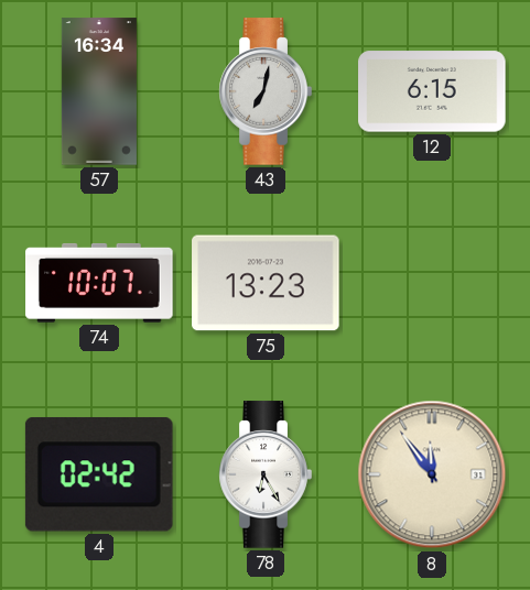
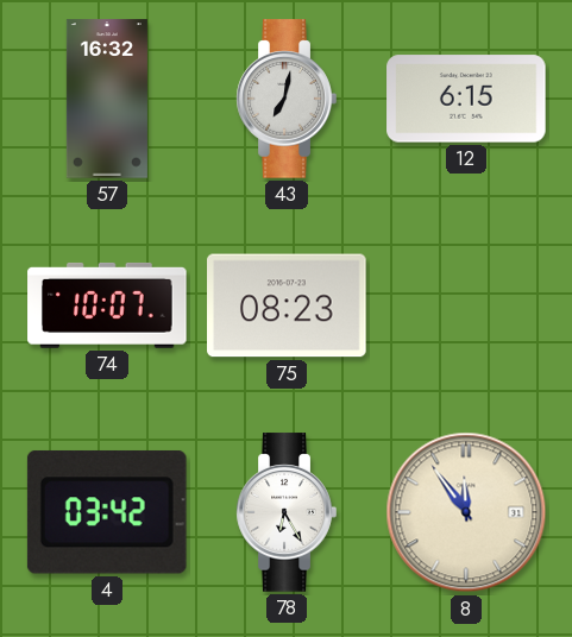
57: 16:34 -> 16:32
75: 13:23 -> 08:23
4: 02:42 -> 03:42
